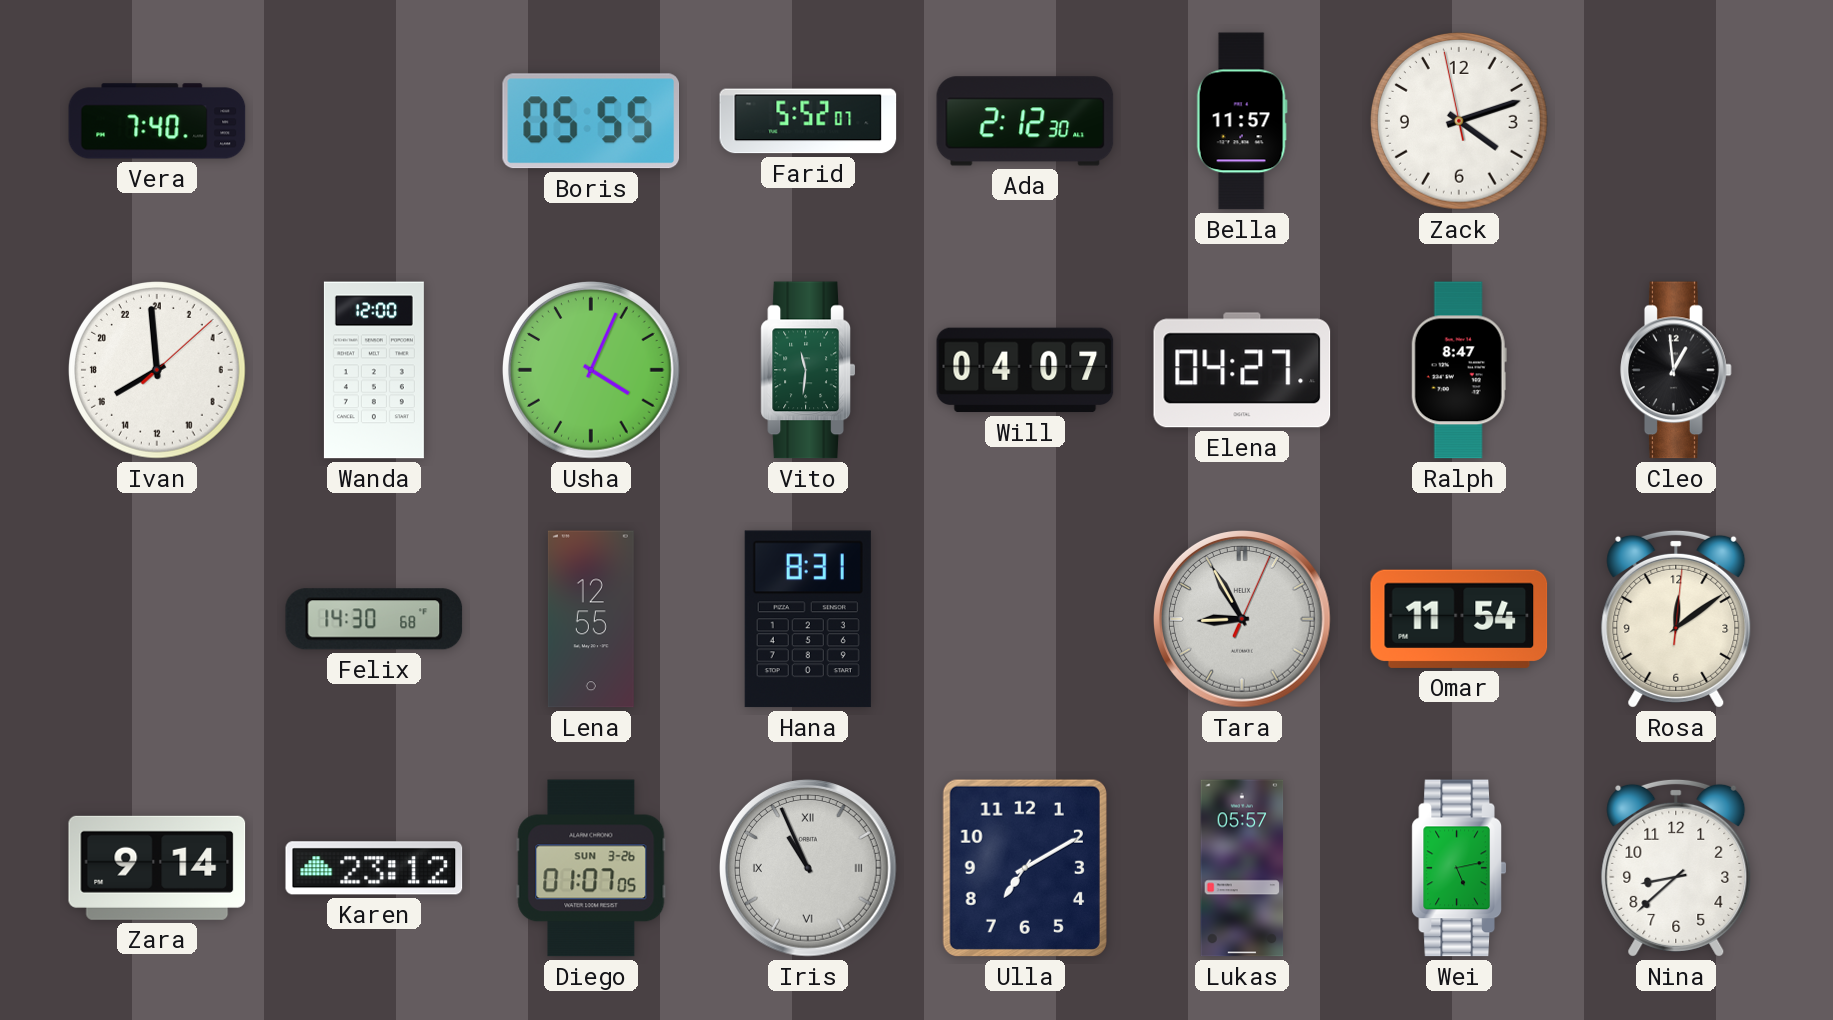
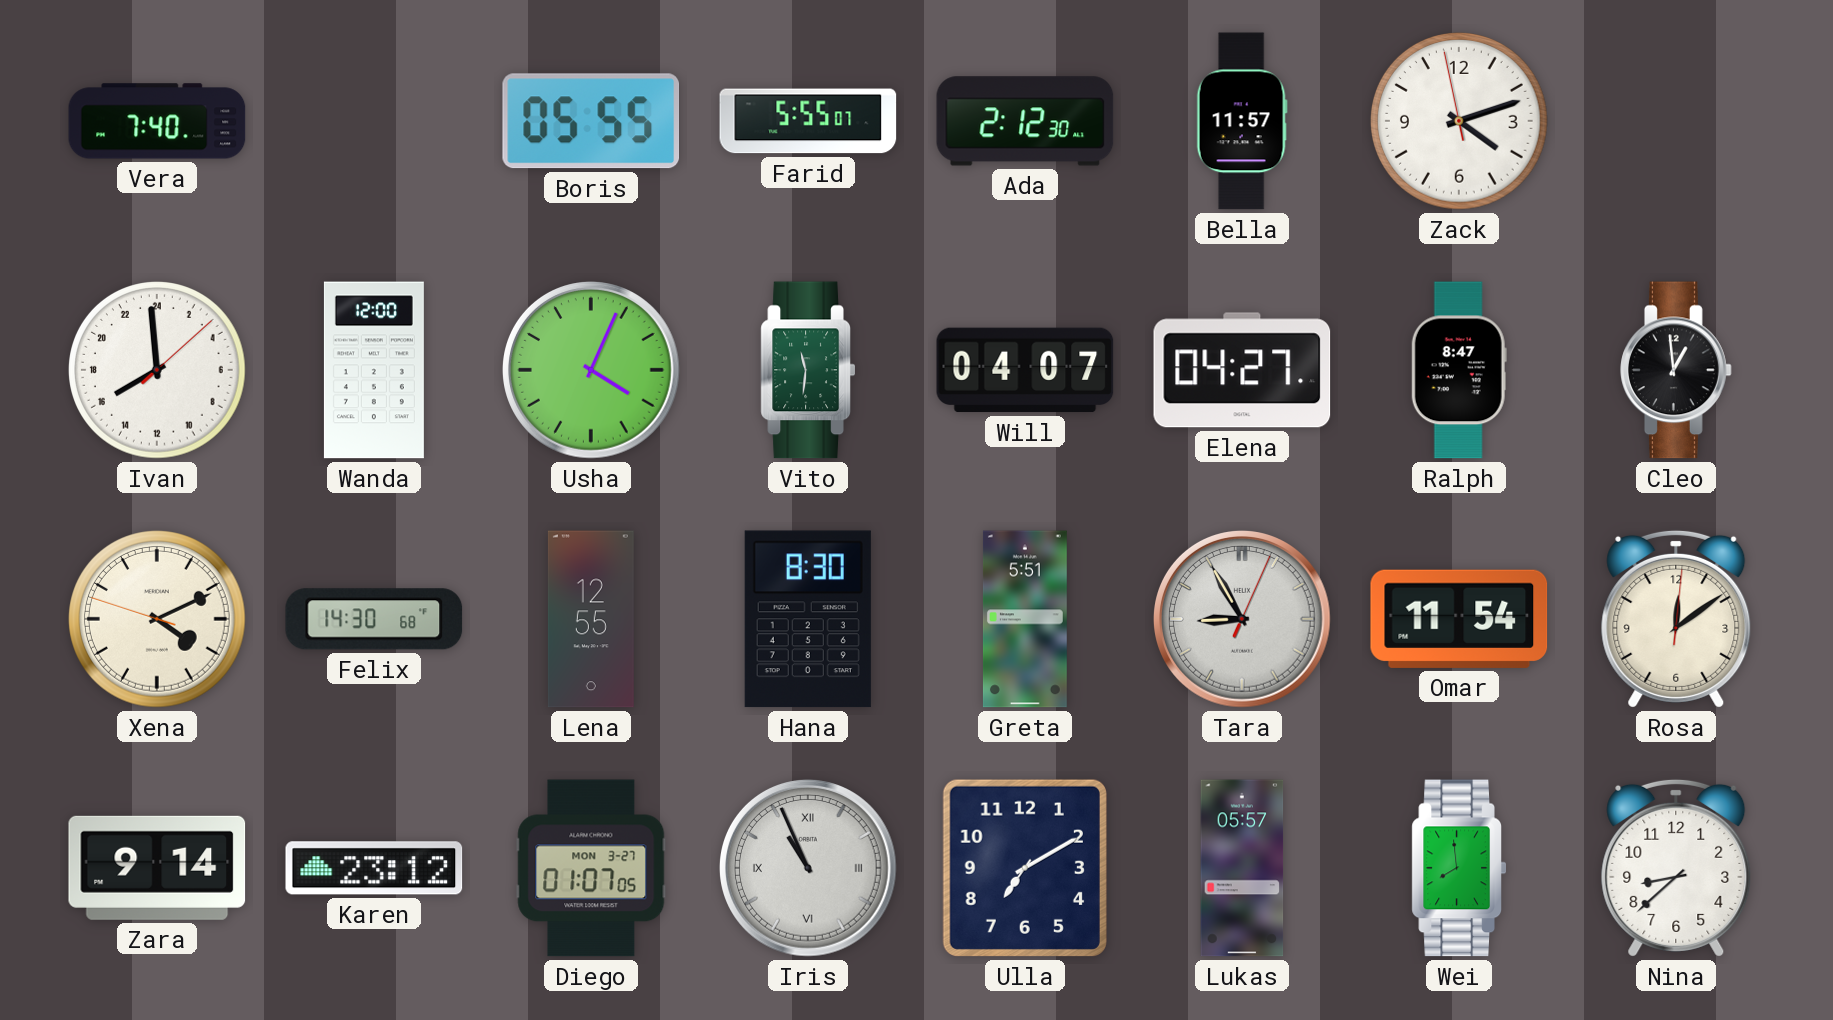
Farid: 5:52 -> 5:55
Xena: none -> 4:10
Hana: 8:31 -> 8:30
Greta: none -> 5:51
Diego date: SUN 3-26 -> MON 3-27
Wei: 5:13 -> 7:59
